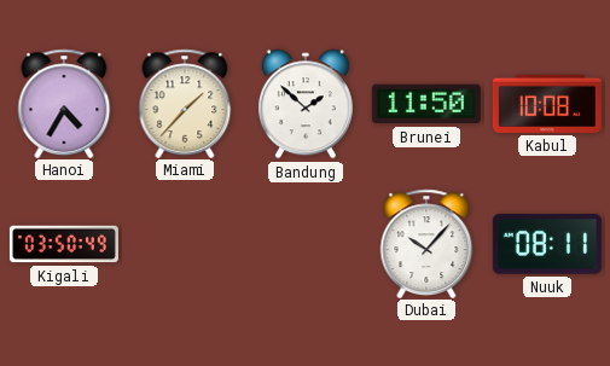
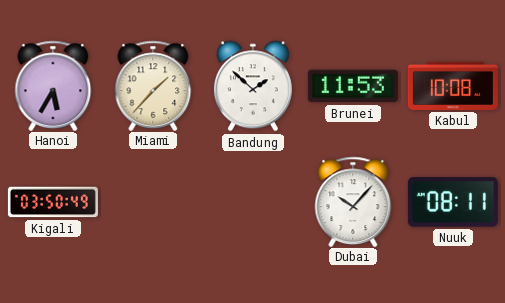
Hanoi: 4:35 -> 5:35
Brunei: 11:50 -> 11:53
